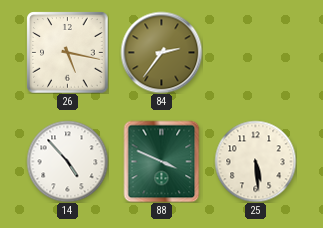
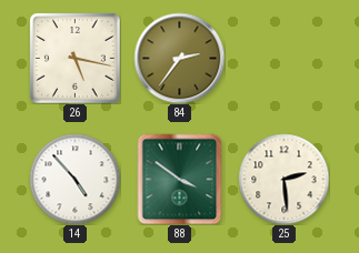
88: 3:49 -> 3:51
25: 5:29 -> 2:29
